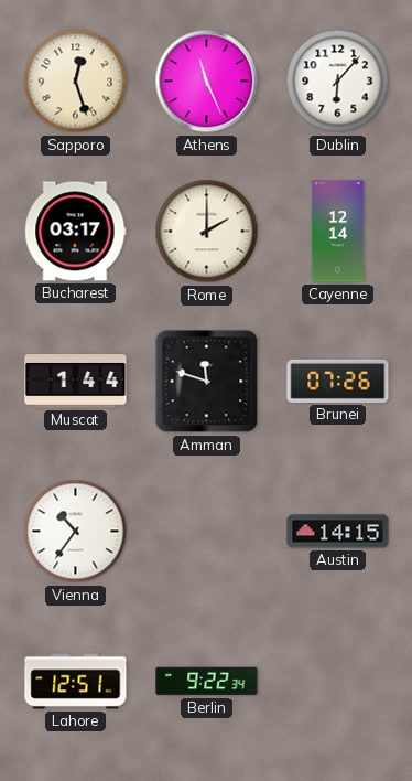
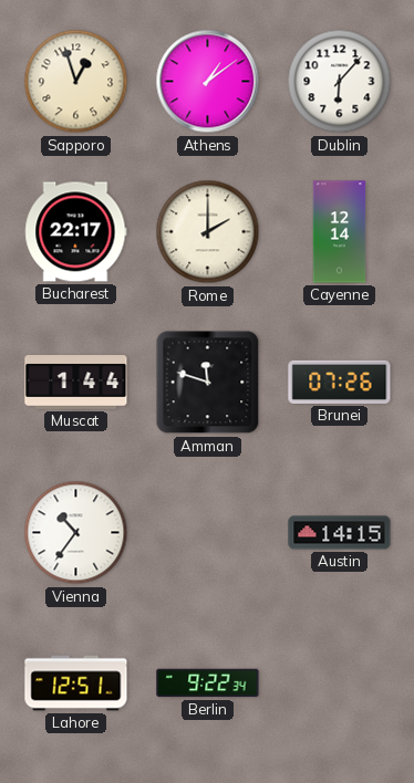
Sapporo: 12:27 -> 12:57
Athens: 11:26 -> 1:09
Bucharest: 03:17 -> 22:17
